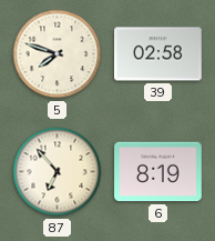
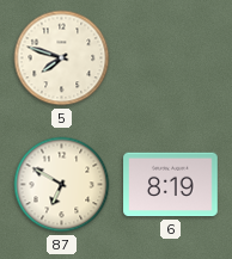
39: 02:58 -> none
87: 6:53 -> 6:50
